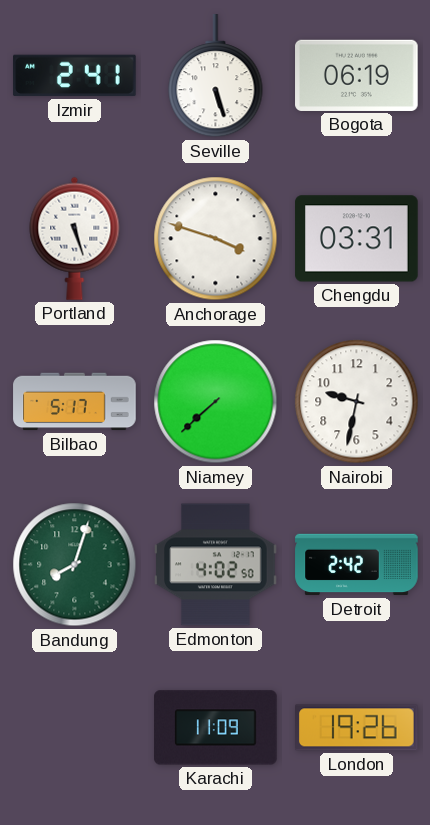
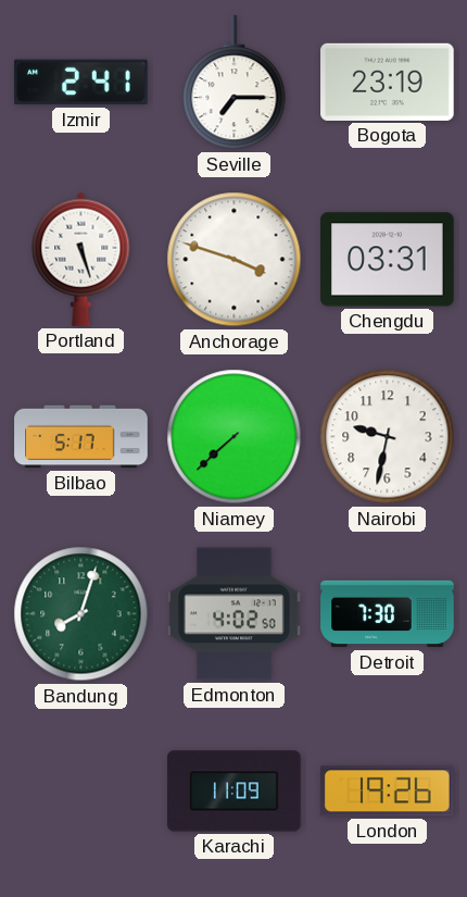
Seville: 5:27 -> 7:15
Bogota: 06:19 -> 23:19
Detroit: 2:42 -> 7:30
